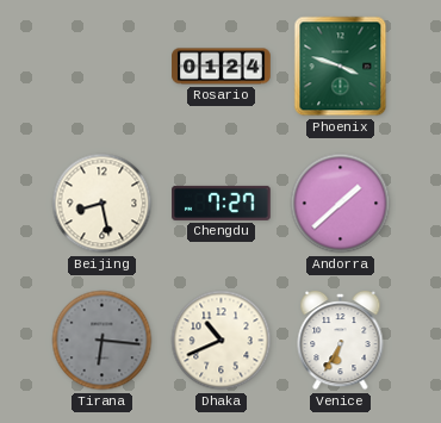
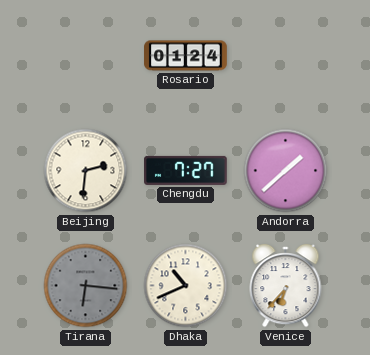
Phoenix: 3:48 -> none
Beijing: 8:28 -> 2:31
Venice: 6:35 -> 6:37
